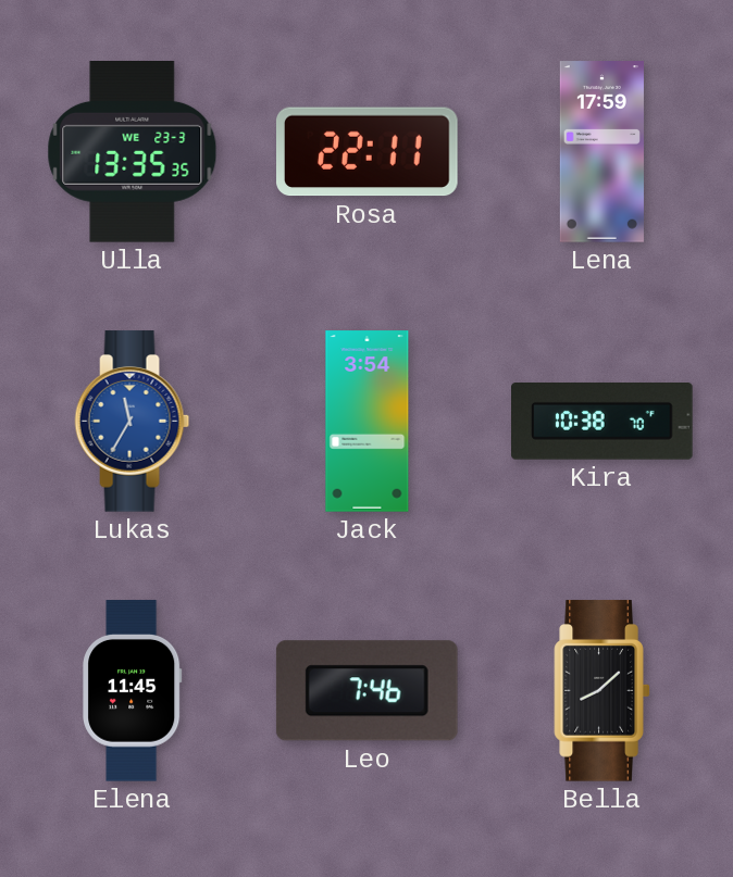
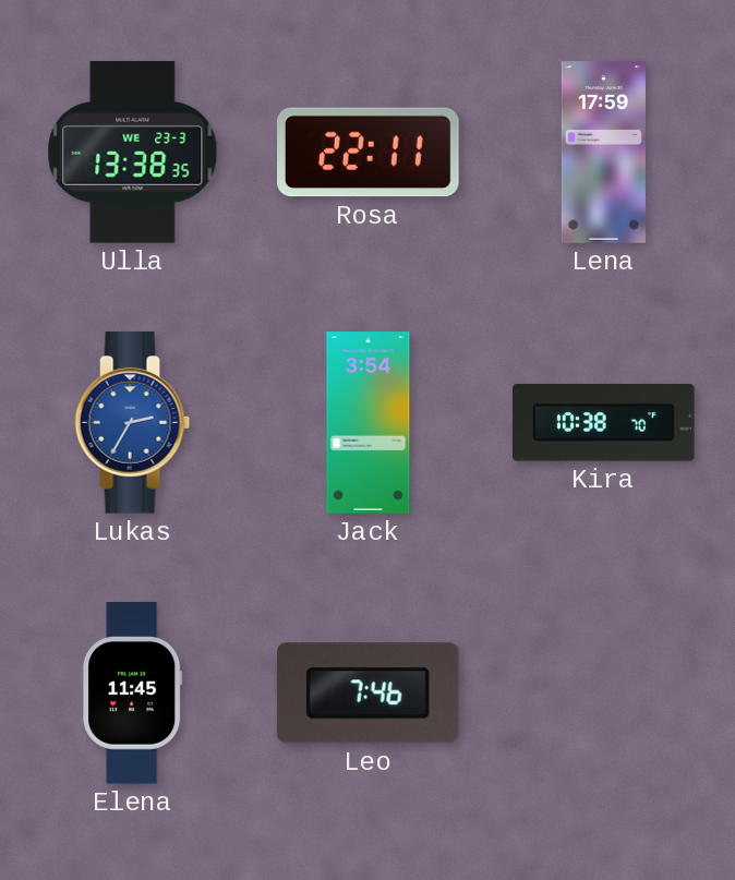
Ulla: 13:35 -> 13:38
Lukas: 11:35 -> 2:35
Bella: 8:08 -> none
